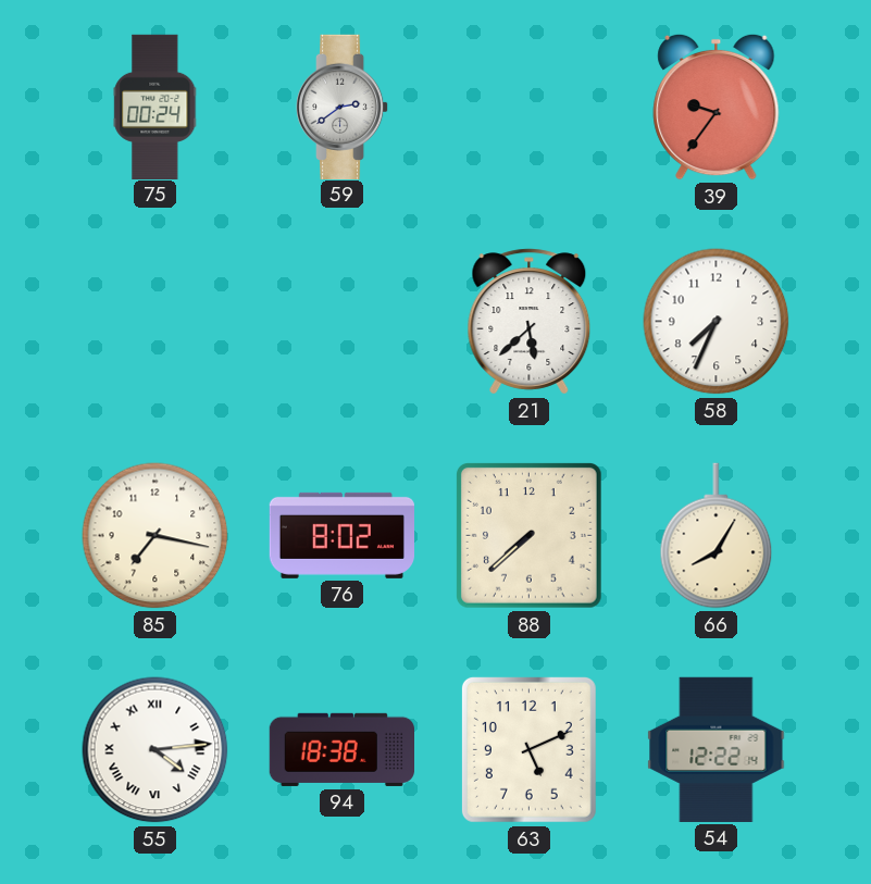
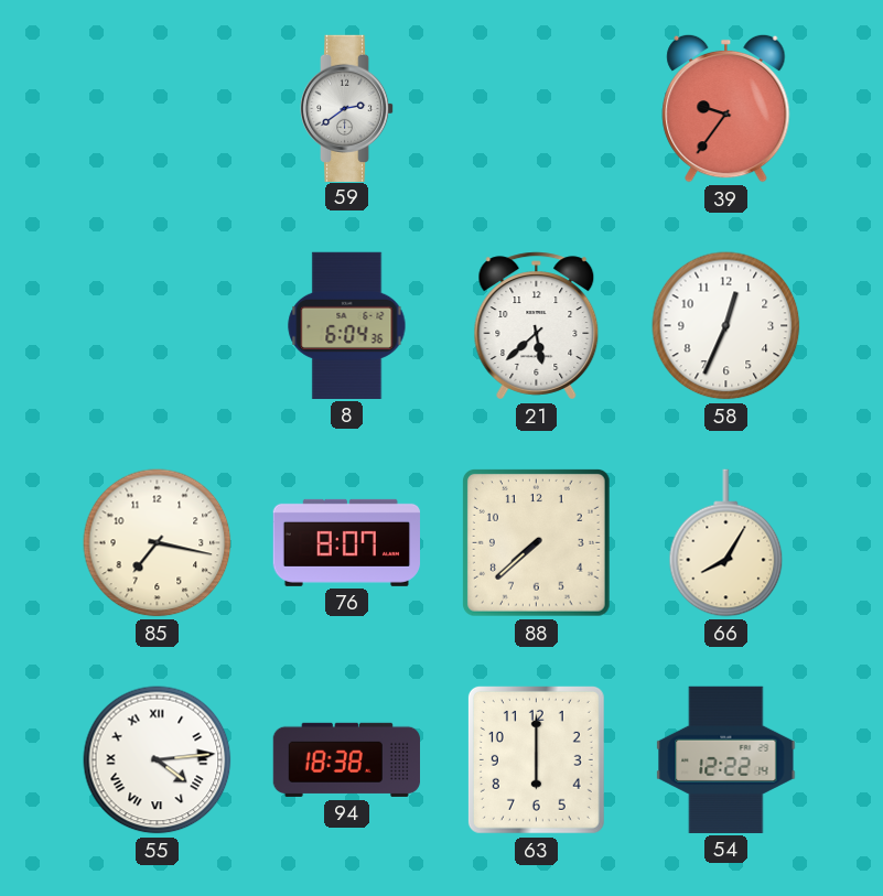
75: 00:24 -> none
8: none -> 6:04
58: 7:34 -> 12:34
76: 8:02 -> 8:07
63: 5:11 -> 6:00
